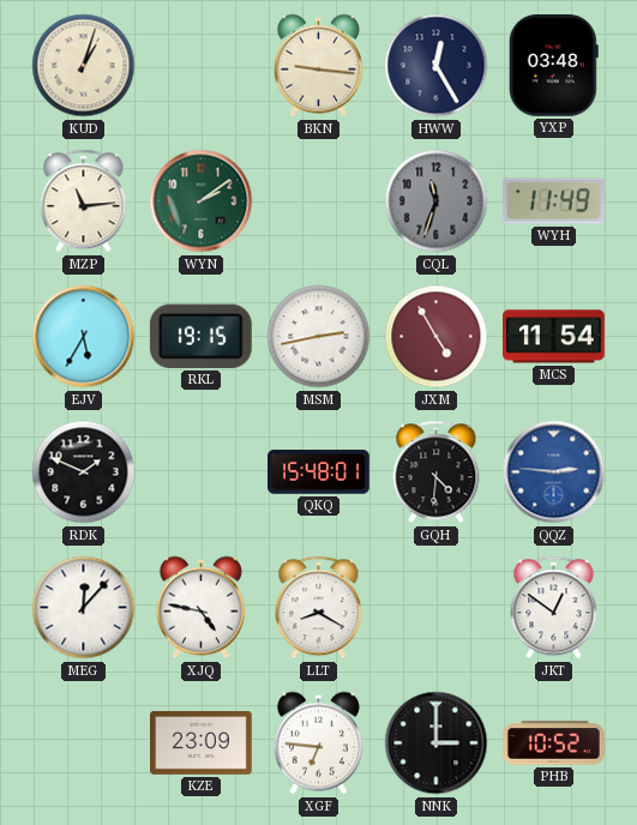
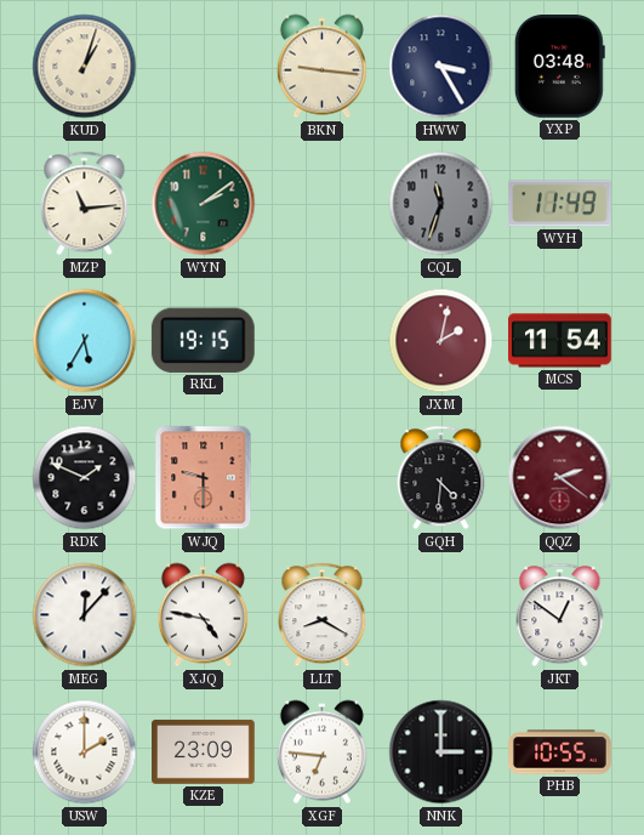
HWW: 12:25 -> 3:25
MSM: 2:43 -> none
JXM: 4:55 -> 2:02
WJQ: none -> 9:30
QKQ: 15:48 -> none
QQZ: 2:46 -> 2:21
QQZ dial: blue -> burgundy
USW: none -> 2:00
PHB: 10:52 -> 10:55
